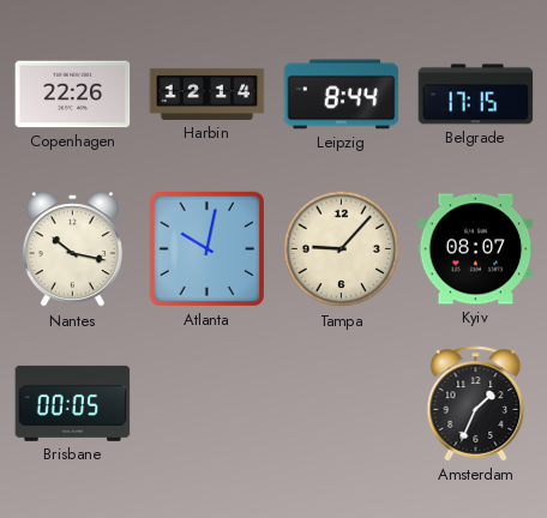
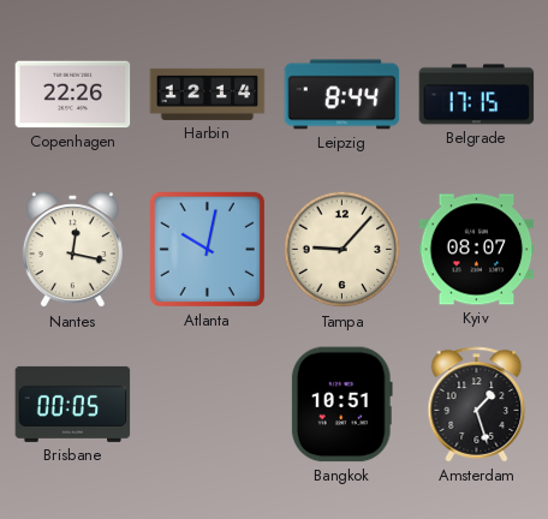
Nantes: 10:17 -> 12:17
Bangkok: none -> 10:51
Amsterdam: 1:34 -> 1:27
